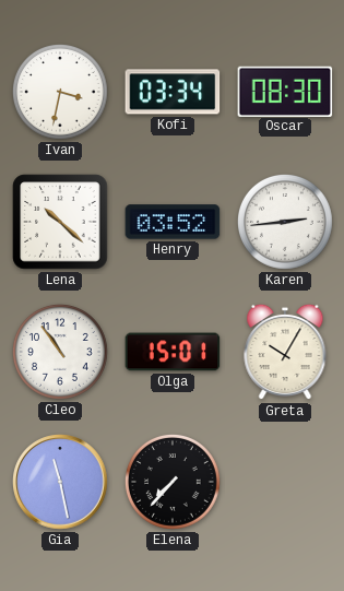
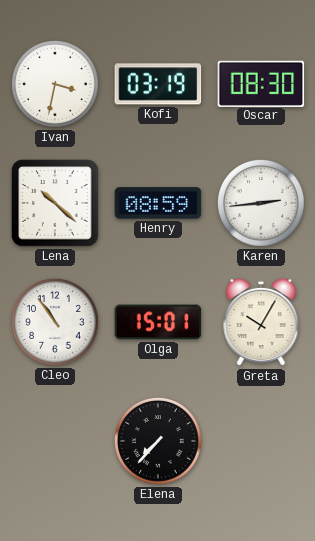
Kofi: 03:34 -> 03:19
Henry: 03:52 -> 08:59
Gia: 11:28 -> none
